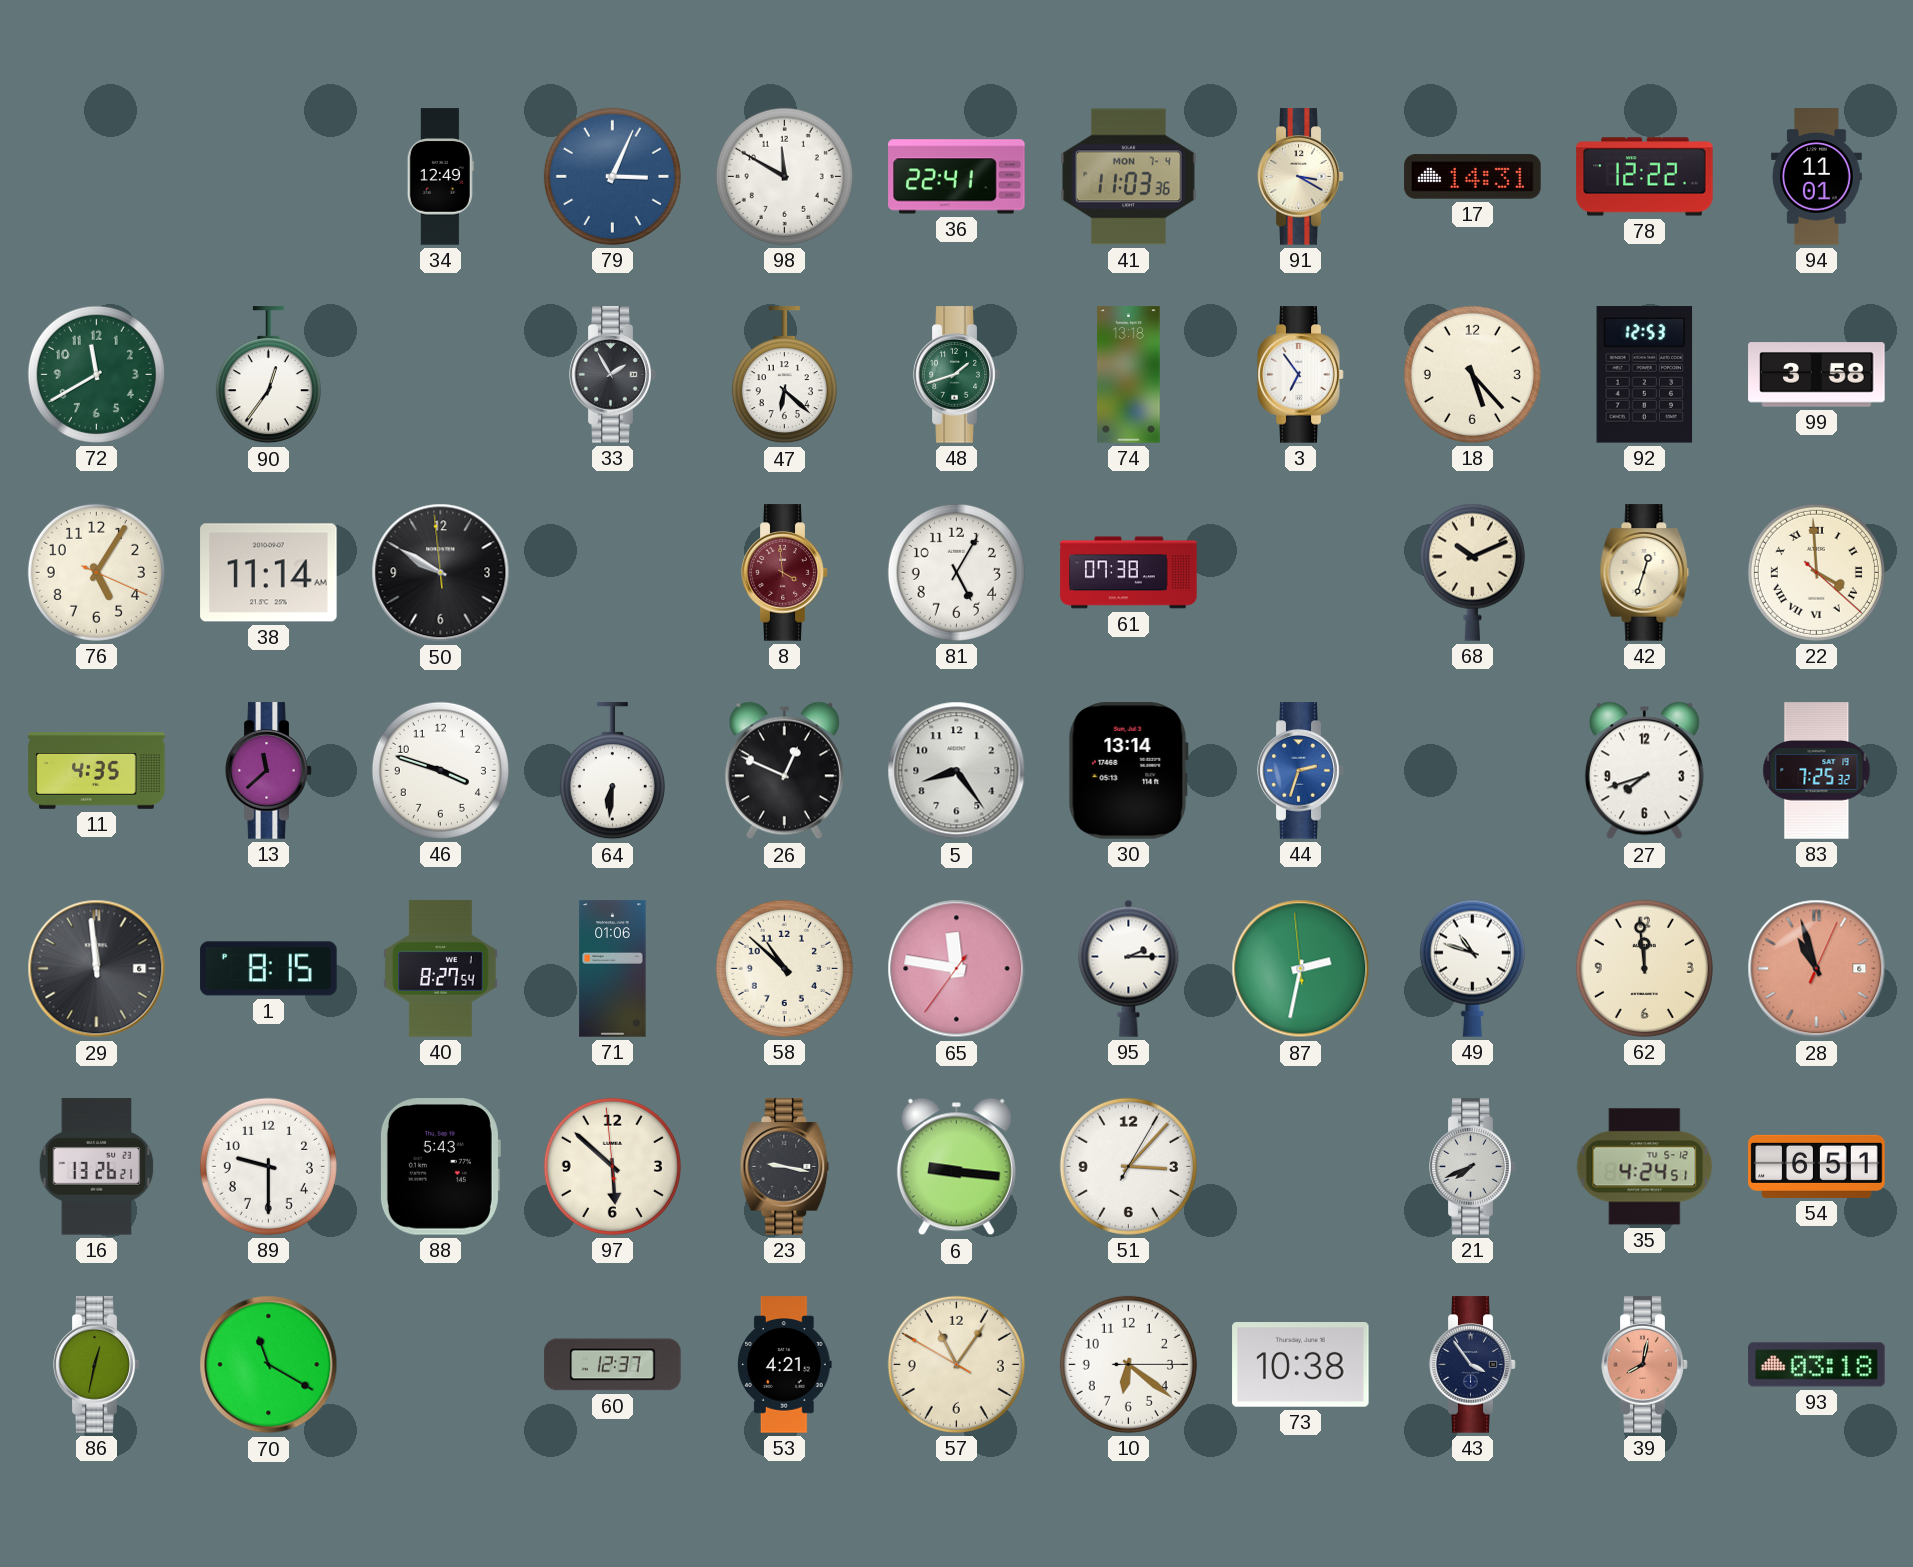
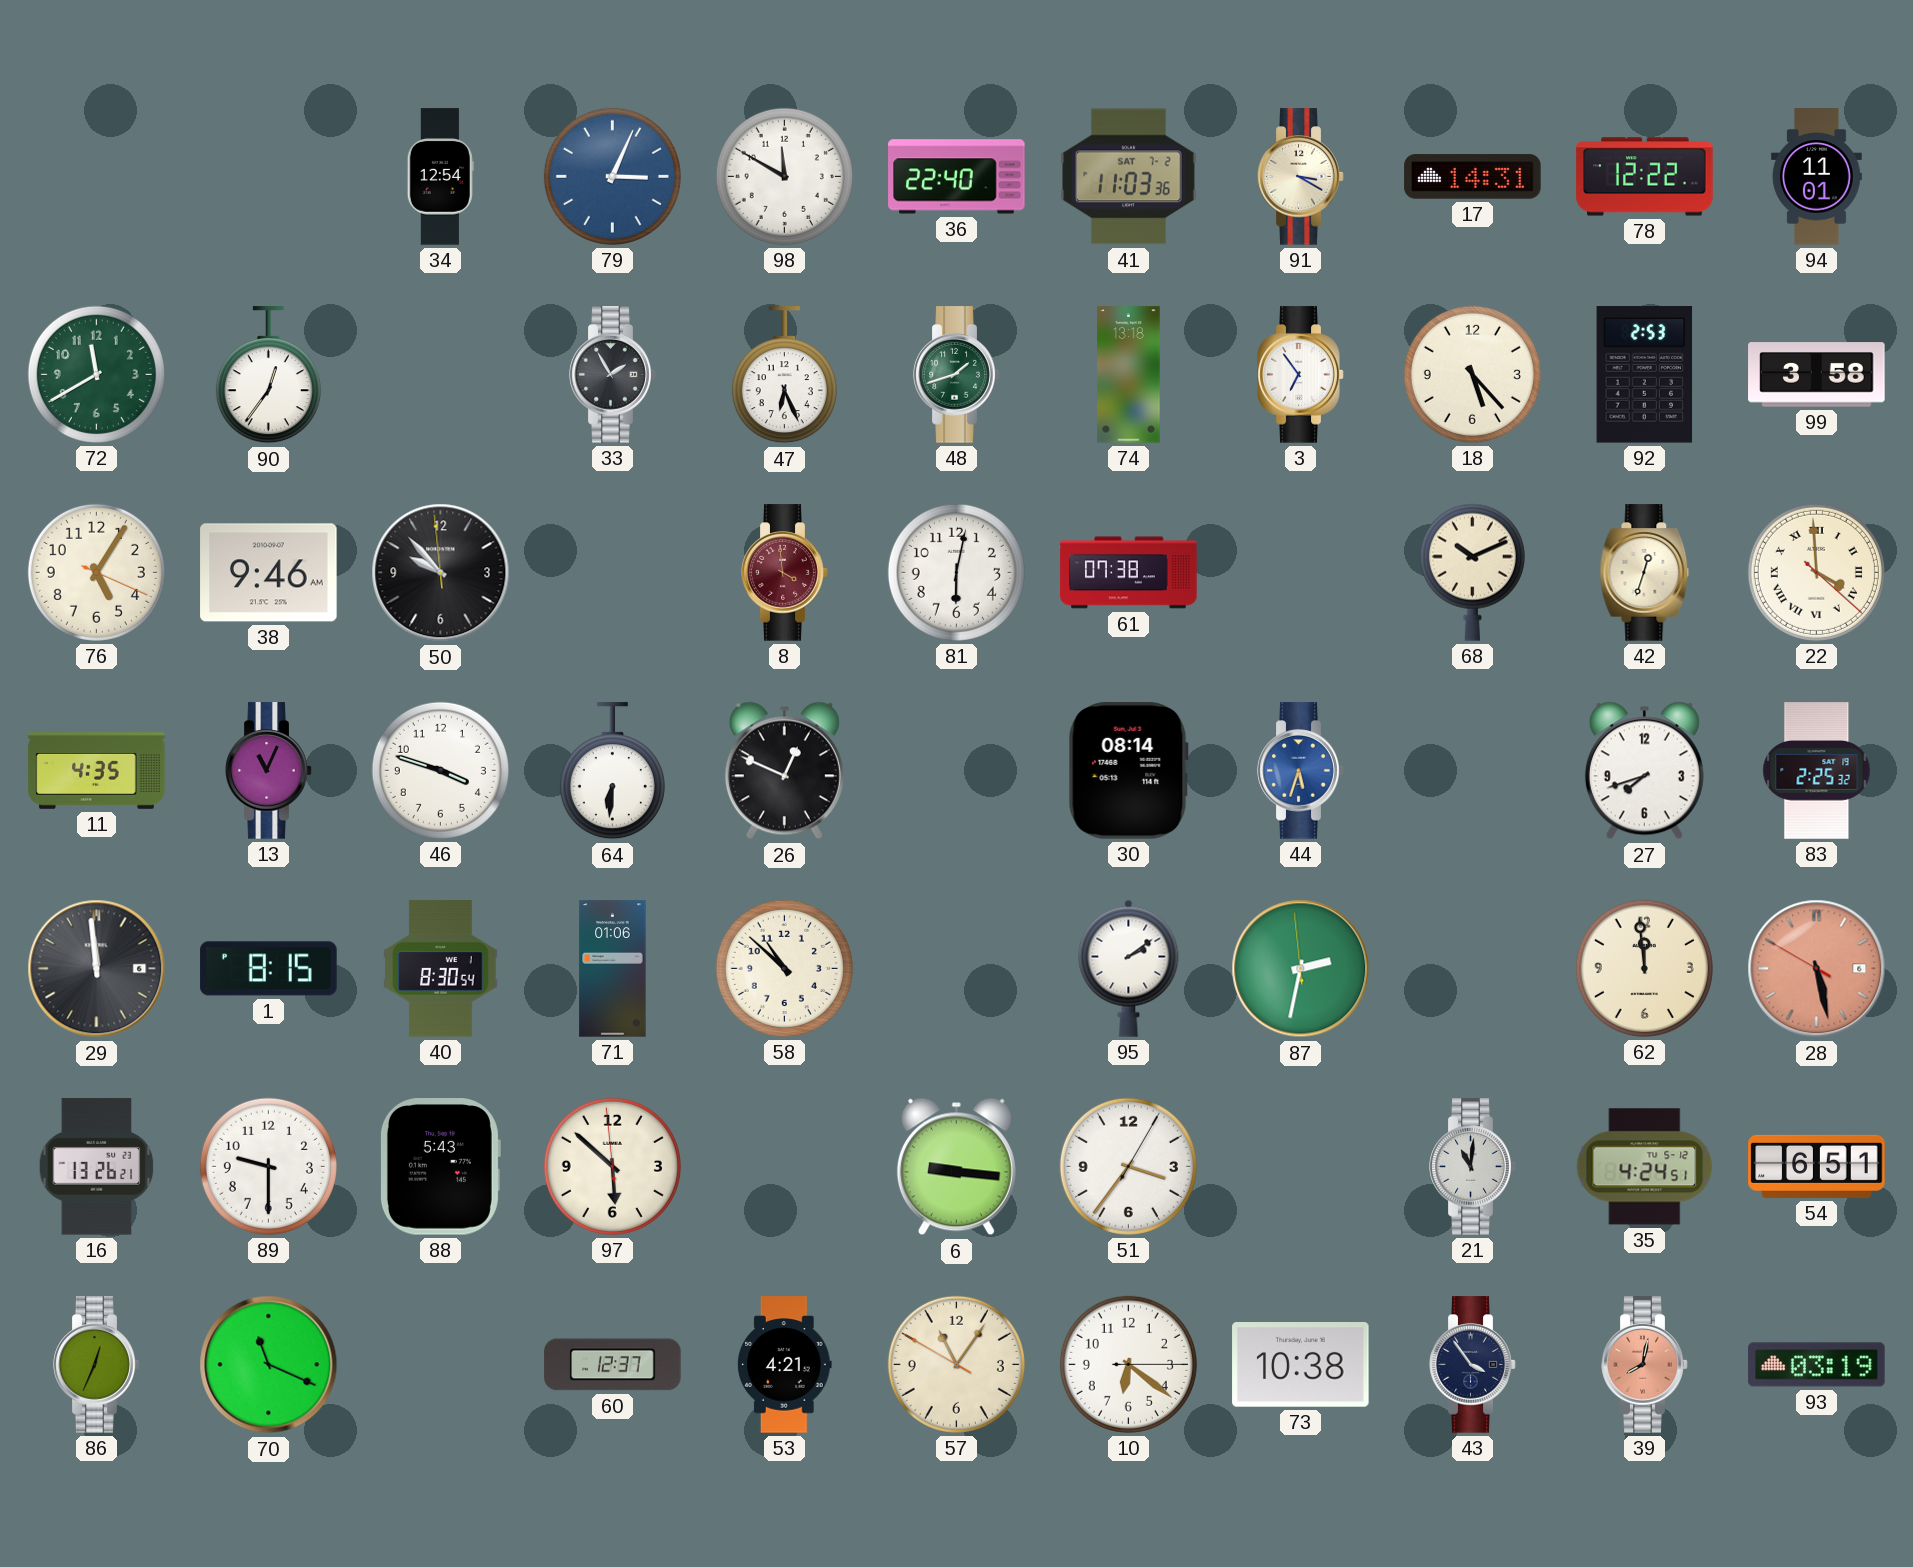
34: 12:49 -> 12:54
36: 22:41 -> 22:40
41 date: MON 7-4 -> SAT 7-2
47: 6:22 -> 6:26
92: 12:53 -> 2:53
38: 11:14 -> 9:46
50: 9:49 -> 9:52
81: 5:05 -> 6:02
13: 11:38 -> 11:04
5: 8:24 -> none
30: 13:14 -> 08:14
44: 2:33 -> 5:33
83: 7:25 -> 2:25
40: 8:27 -> 8:30
65: 11:46 -> none
95: 2:15 -> 2:09
49: 10:48 -> none
28: 10:57 -> 5:27
23: 9:17 -> none
51: 3:07 -> 3:36
21: 7:41 -> 11:01
86: 12:32 -> 12:34
70: 11:20 -> 11:19
93: 03:18 -> 03:19
